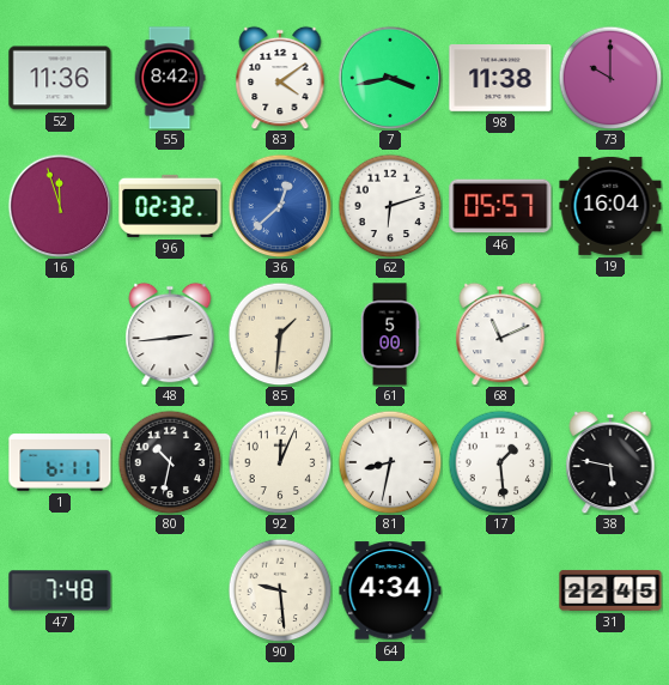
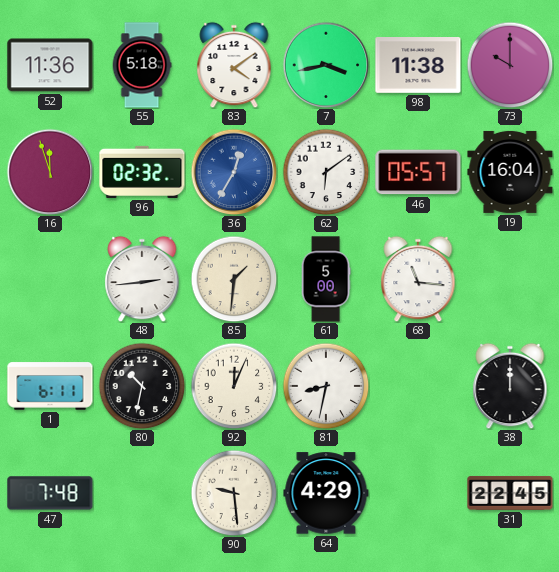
55: 8:42 -> 5:18
36: 12:38 -> 12:35
62: 6:12 -> 6:09
68: 11:11 -> 11:16
17: 1:29 -> none
38: 5:47 -> 12:00
64: 4:34 -> 4:29
